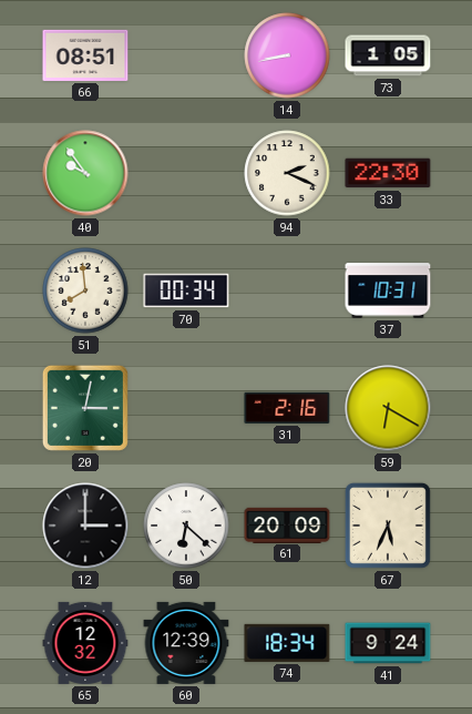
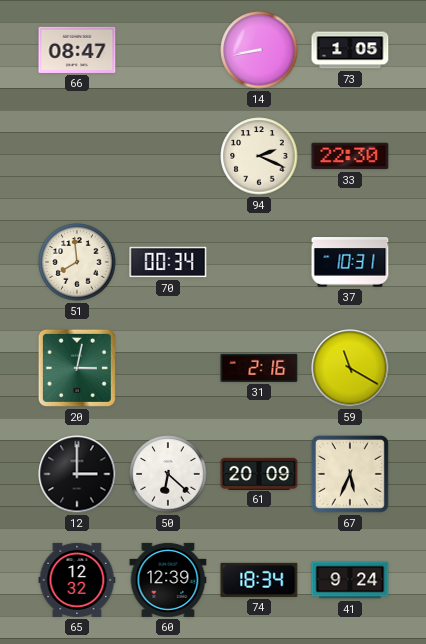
66: 08:51 -> 08:47
40: 9:54 -> none
59: 6:20 -> 11:20
